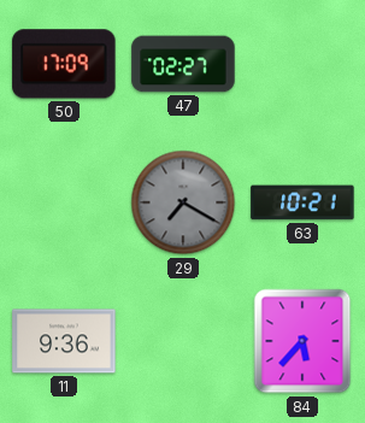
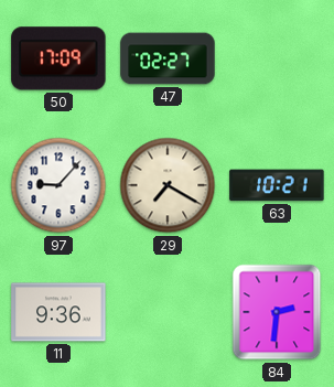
97: none -> 9:07
29 dial: grey -> cream
84: 5:37 -> 2:31
